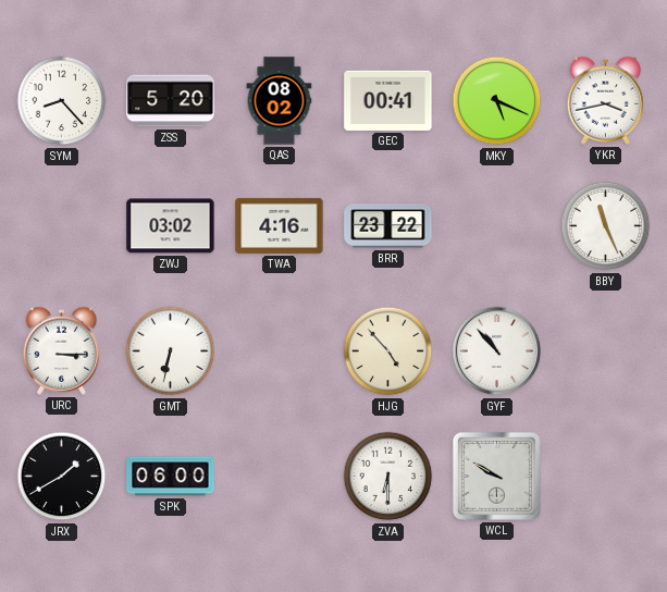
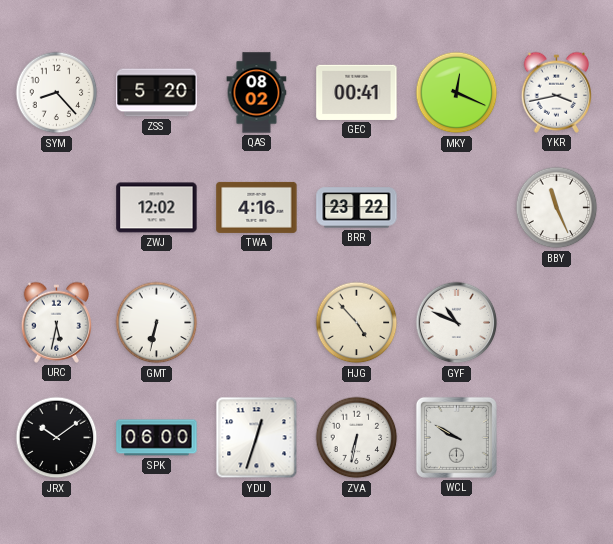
MKY: 5:19 -> 12:19
ZWJ: 03:02 -> 12:02
URC: 3:15 -> 5:32
GYF: 10:53 -> 10:49
JRX: 1:40 -> 10:09
YDU: none -> 12:33
ZVA: 6:30 -> 6:32
